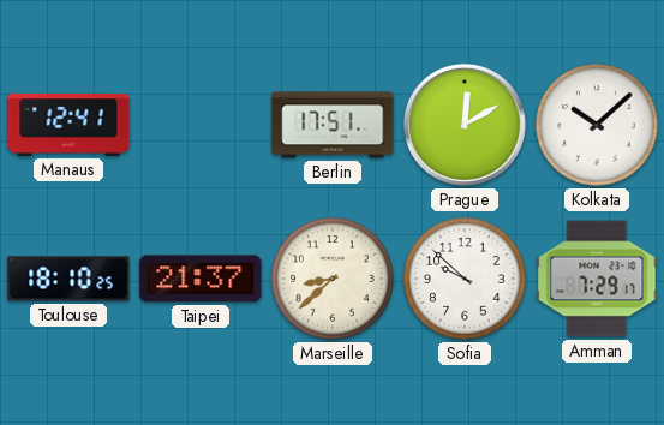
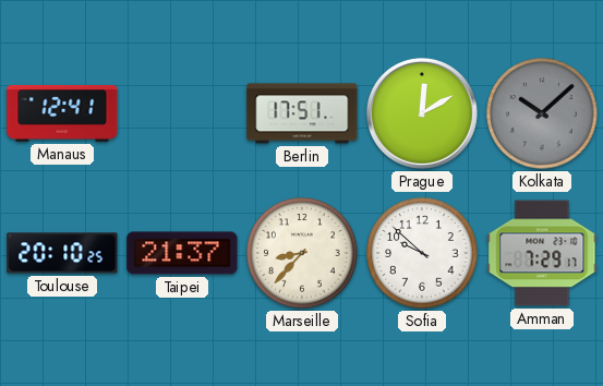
Kolkata dial: white -> grey
Toulouse: 18:10 -> 20:10
Marseille: 8:38 -> 8:37
